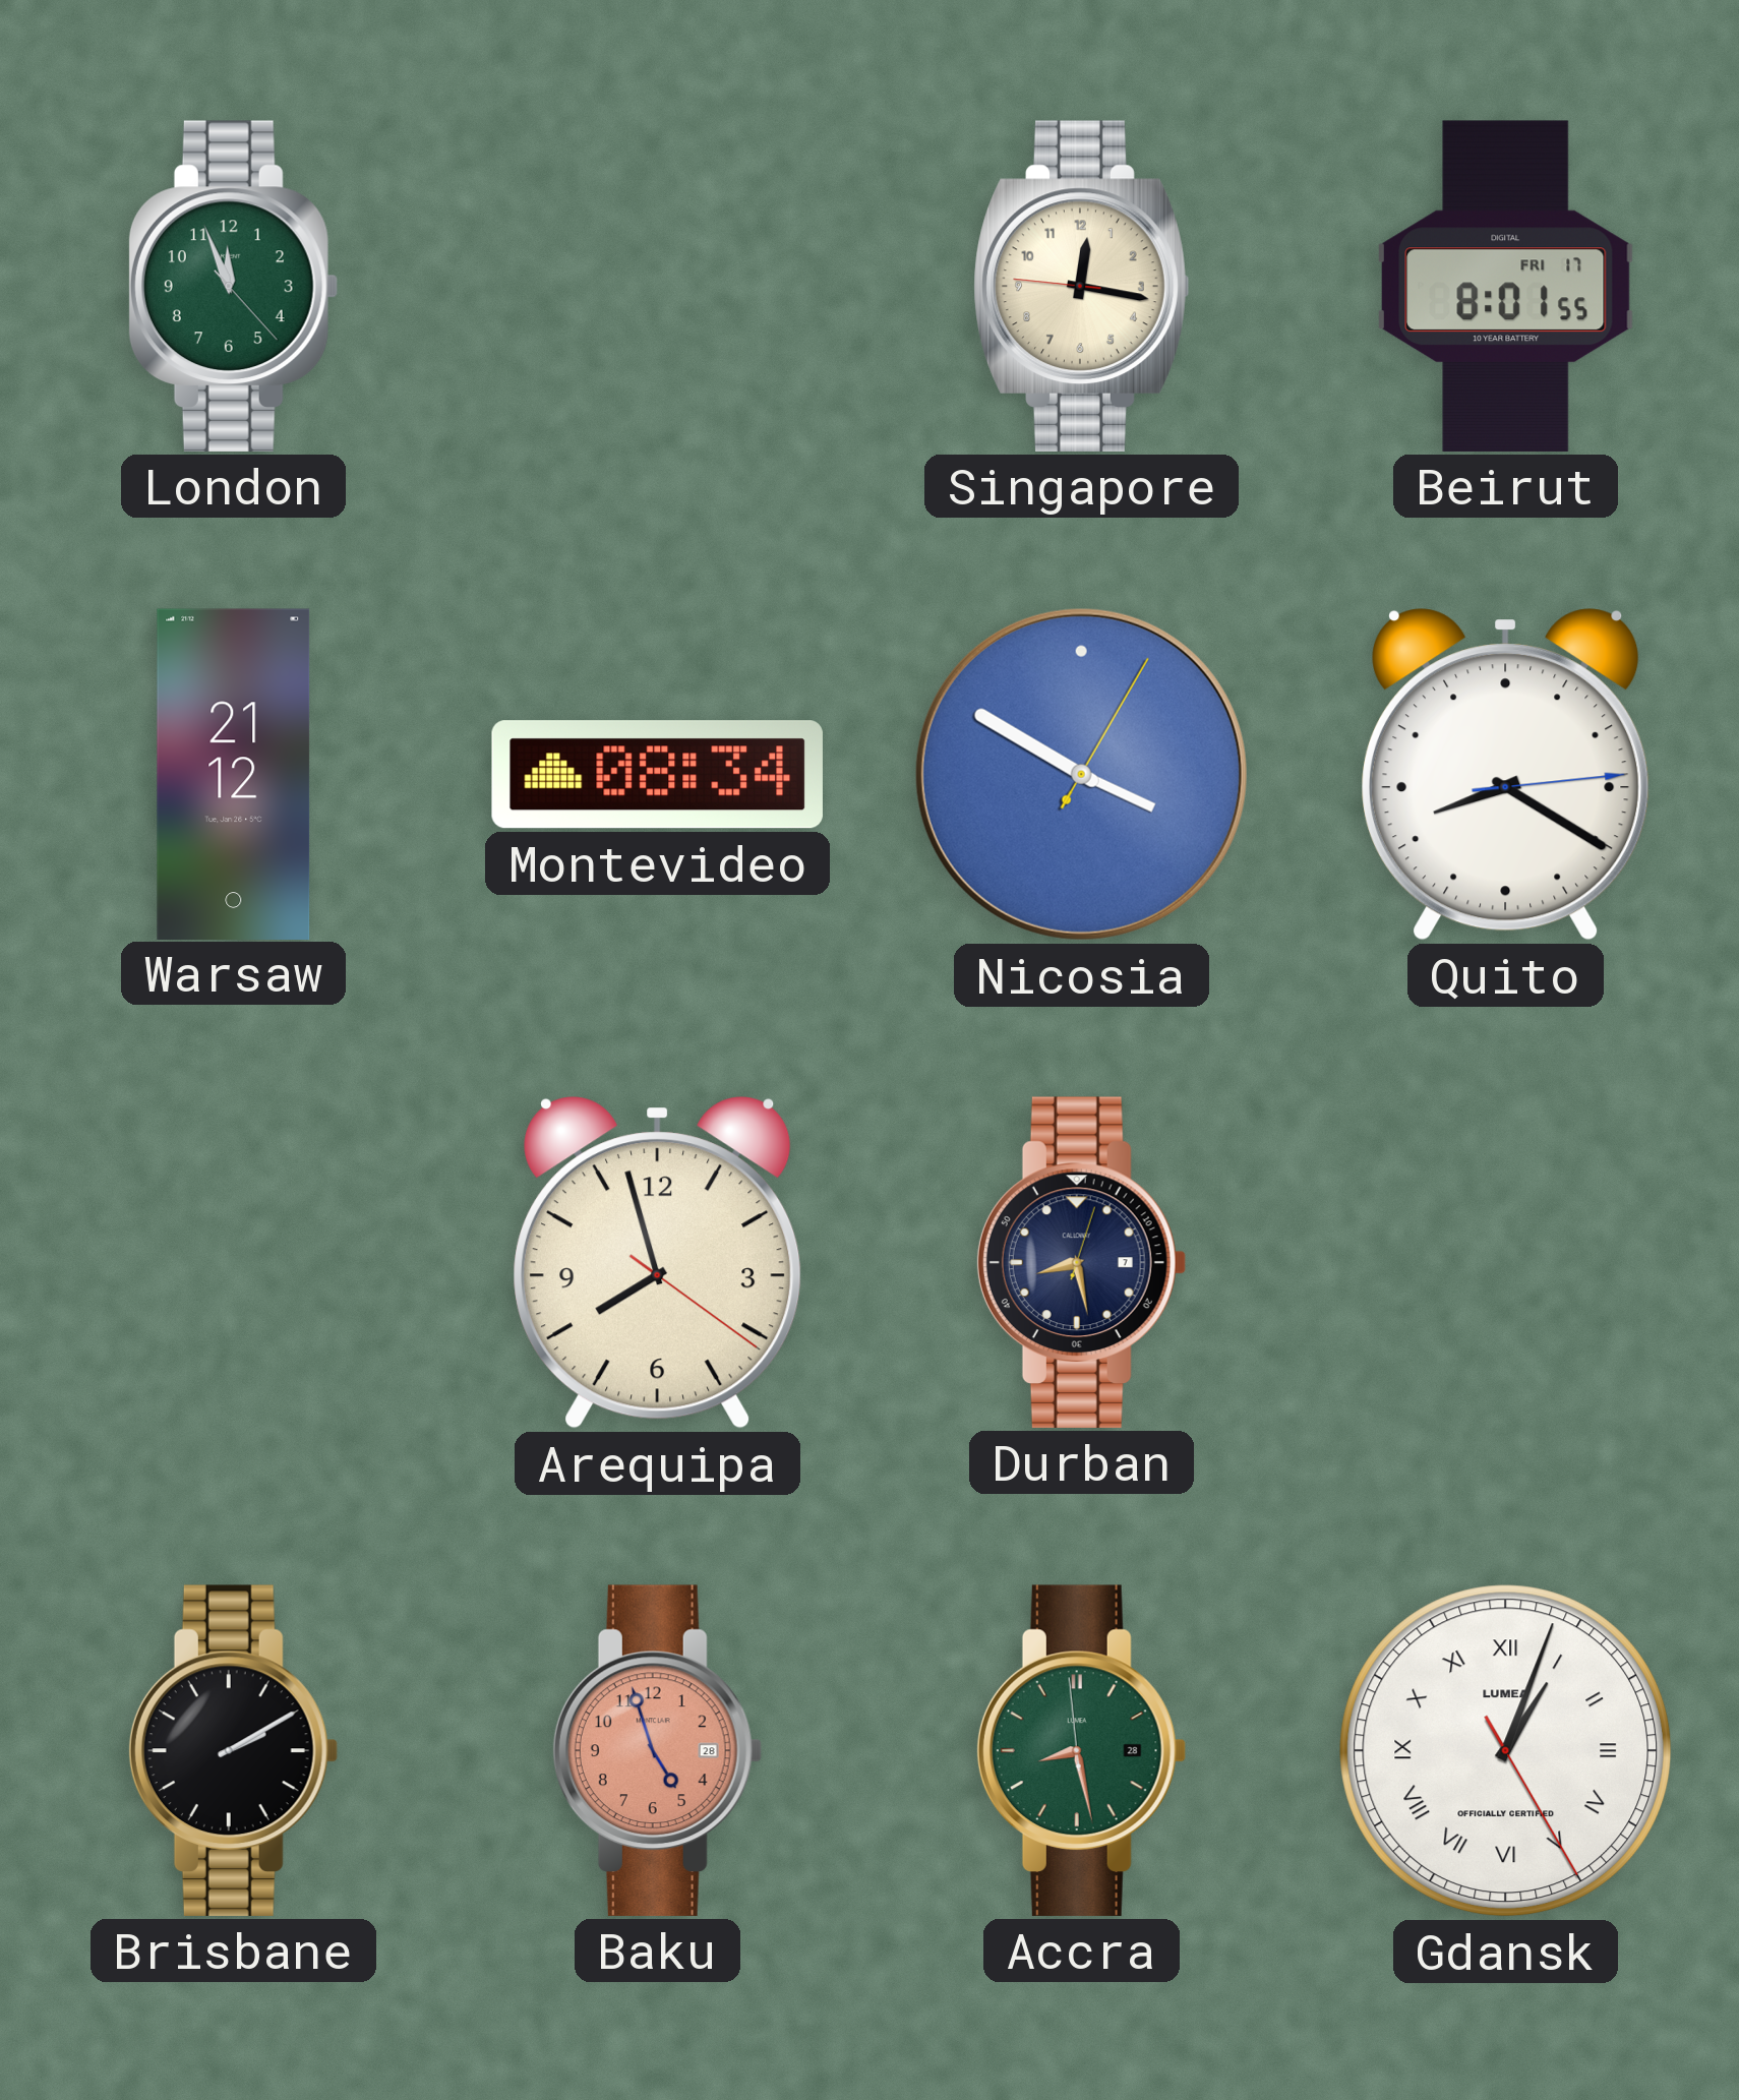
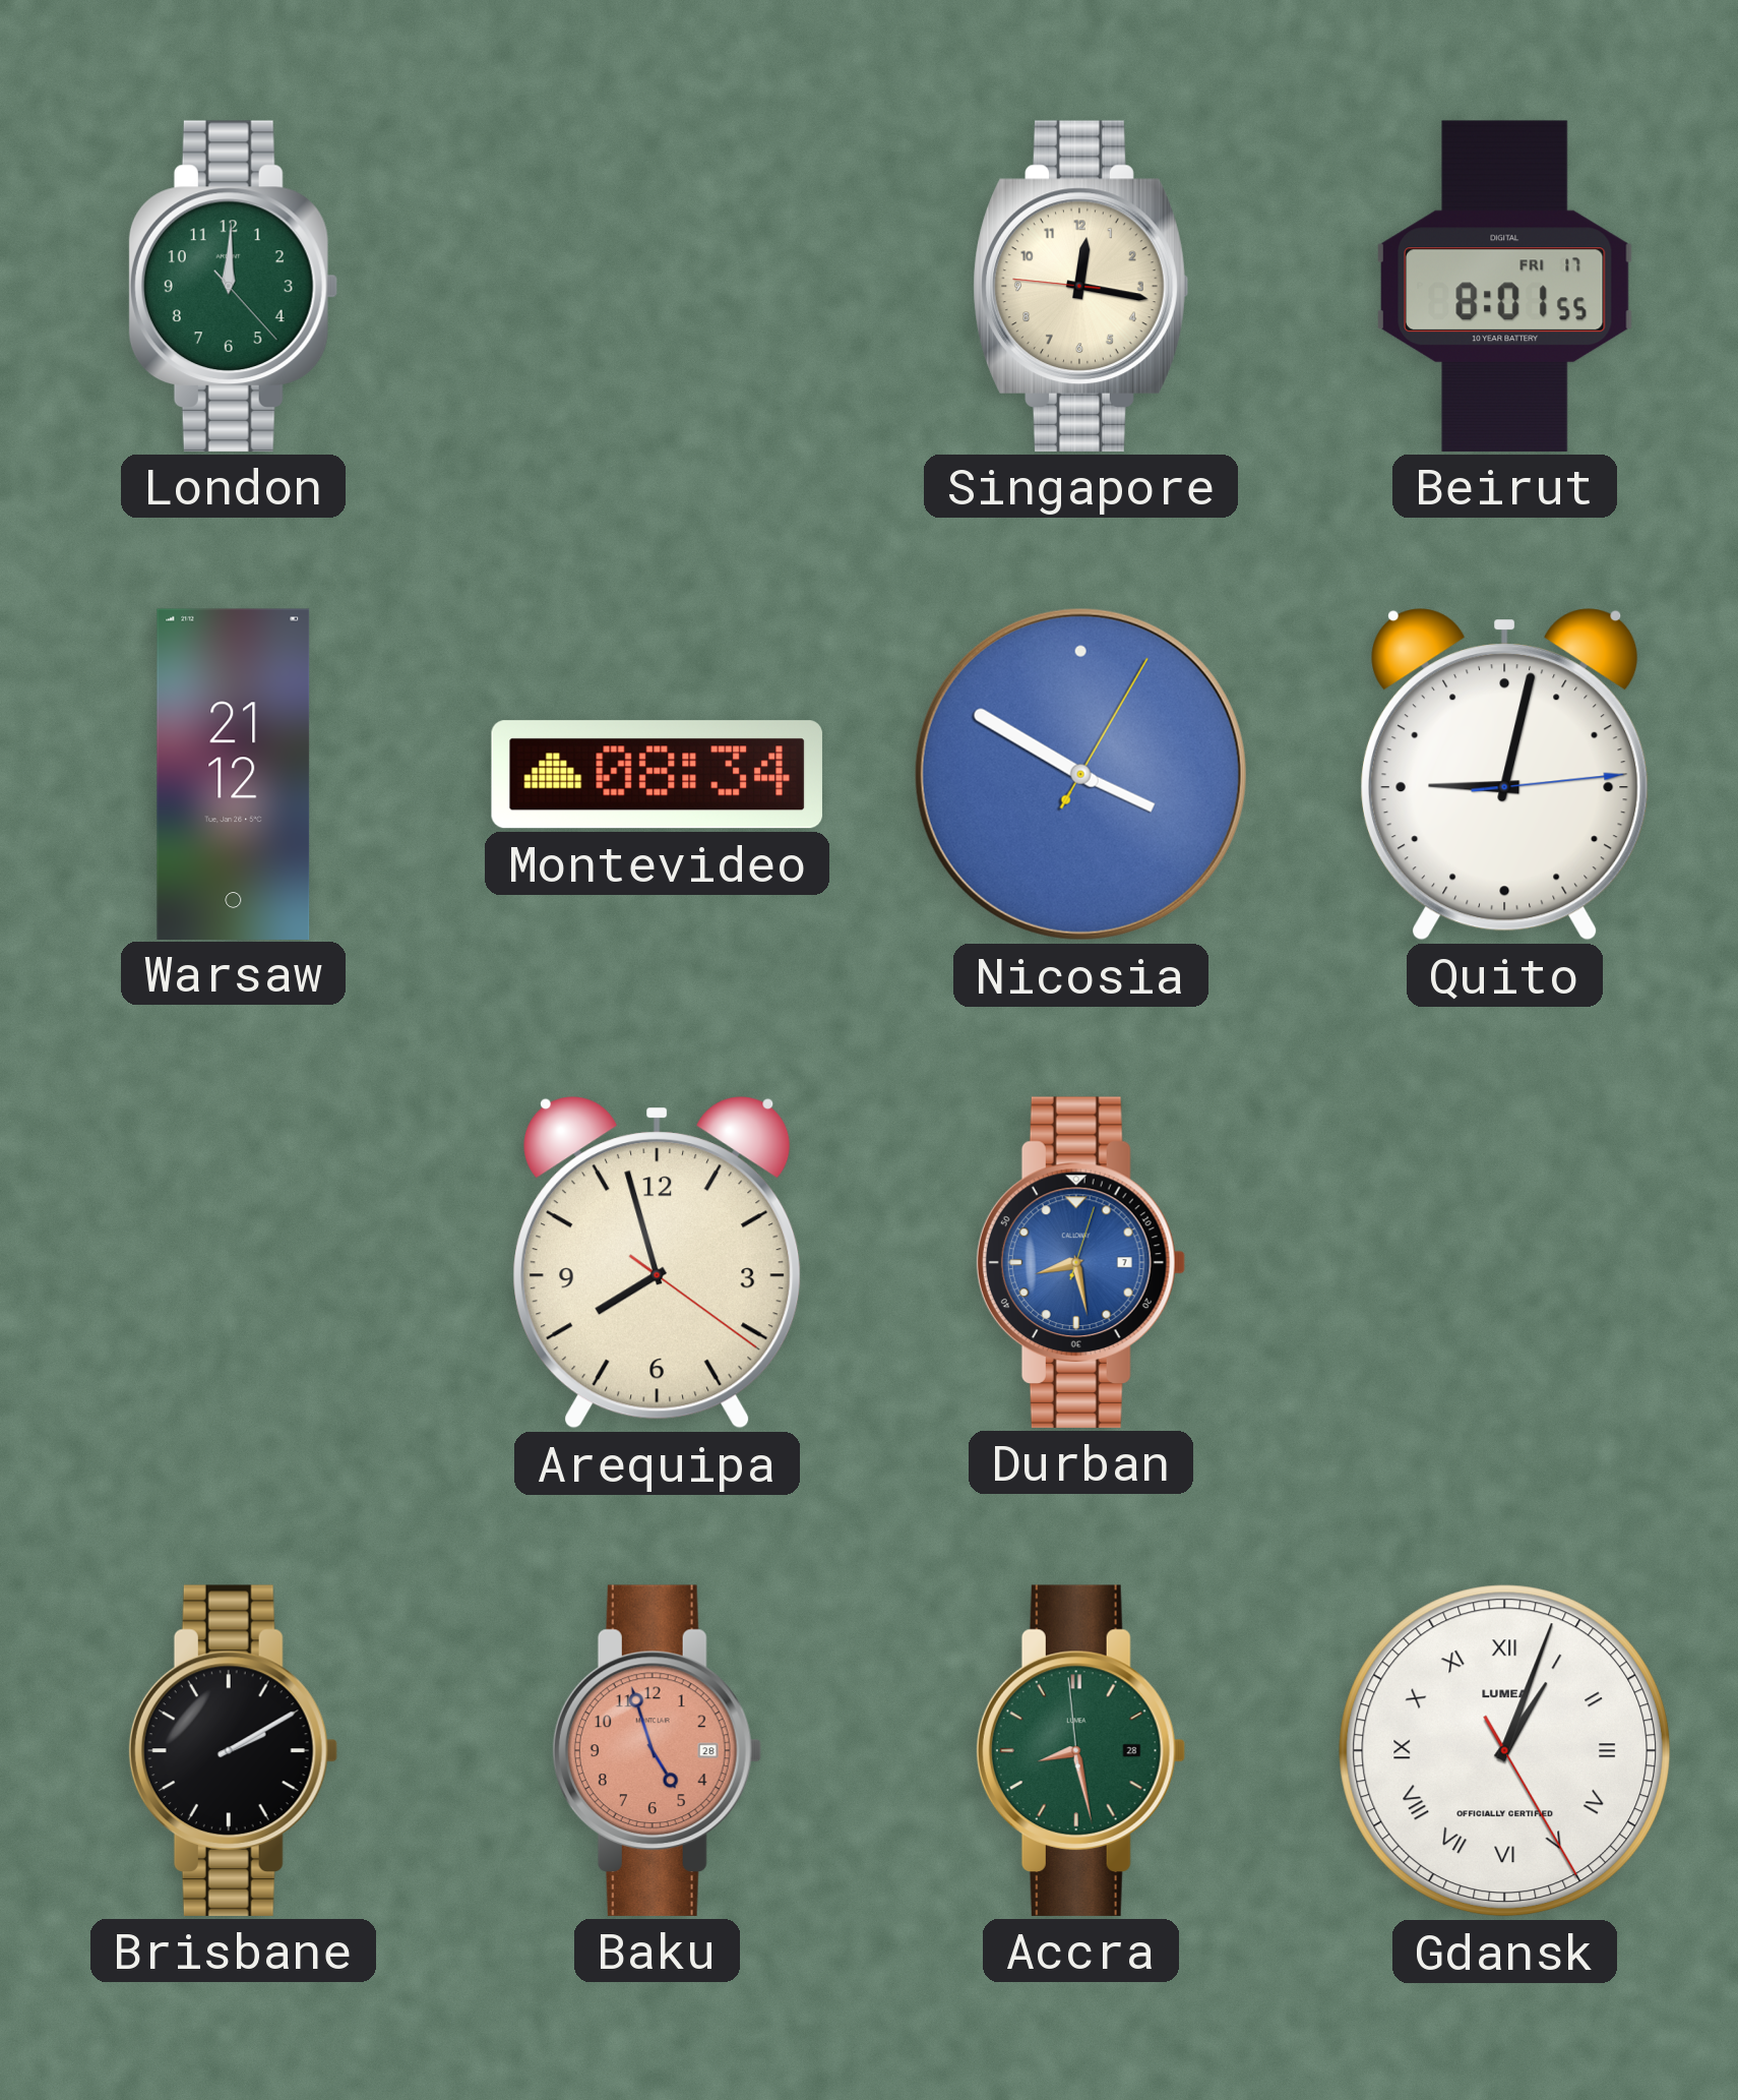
London: 11:56 -> 12:00
Quito: 8:20 -> 9:02
Durban dial: navy -> blue
